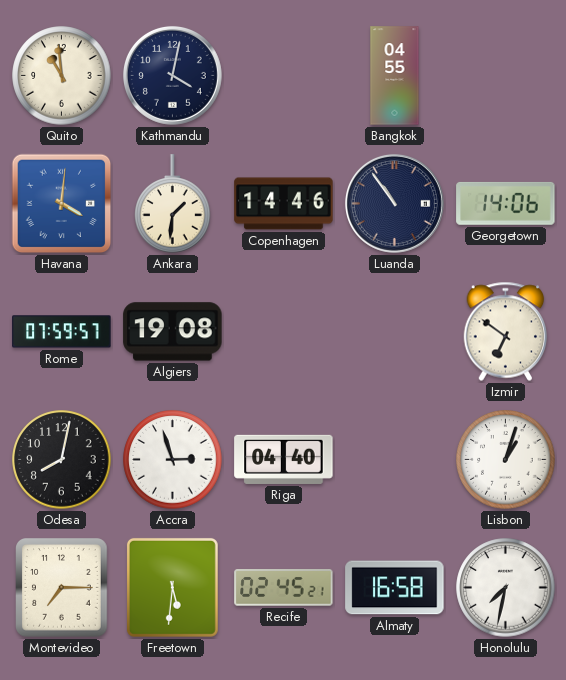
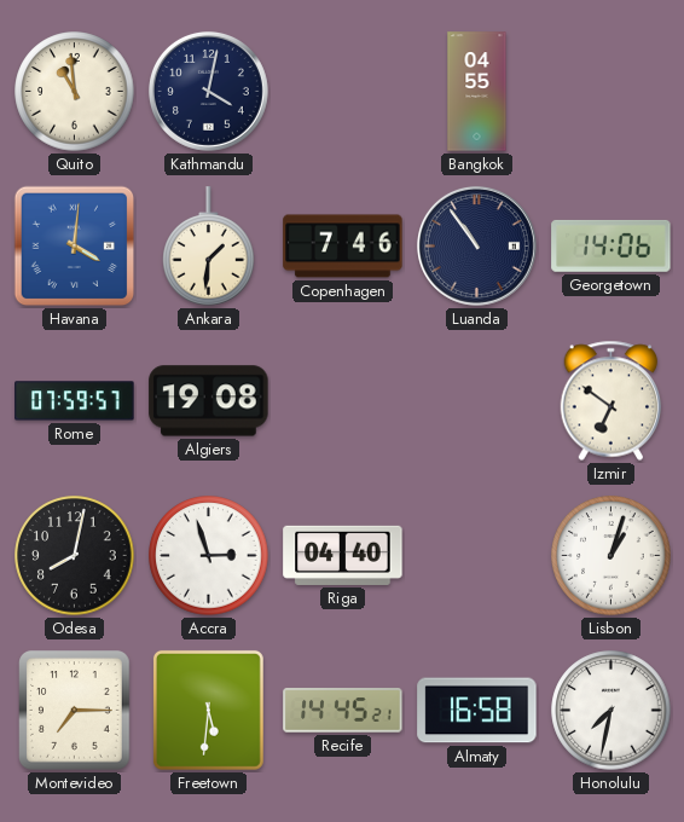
Copenhagen: 14:46 -> 7:46
Recife: 02:45 -> 14:45
